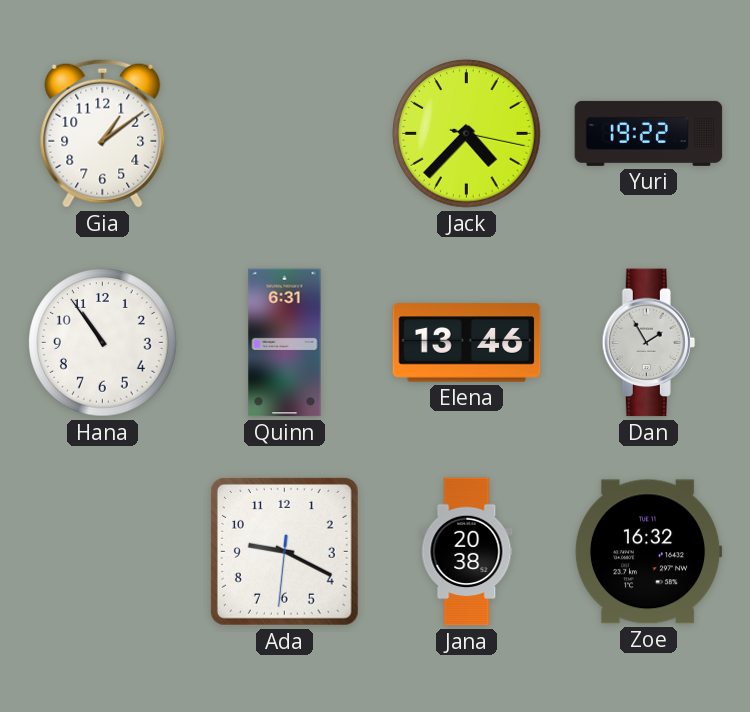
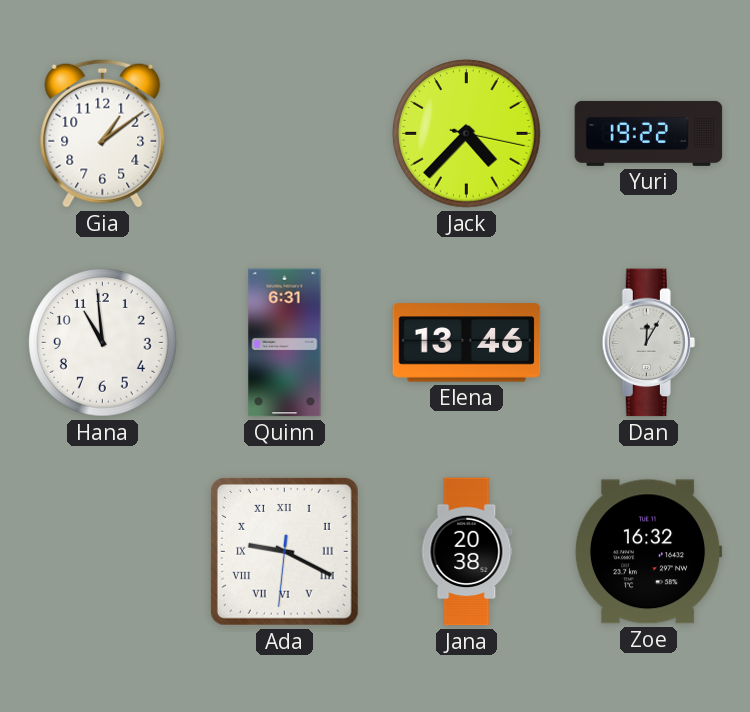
Hana: 10:54 -> 10:59
Dan: 1:55 -> 12:05
Ada numerals: Arabic -> Roman
